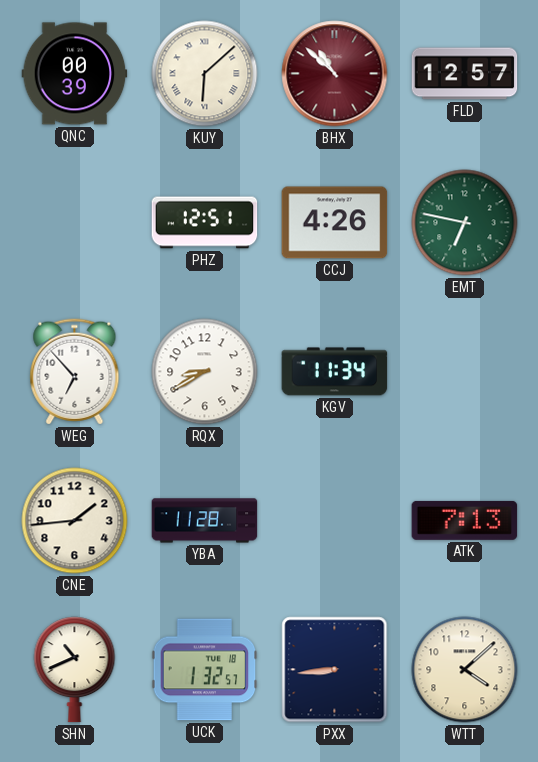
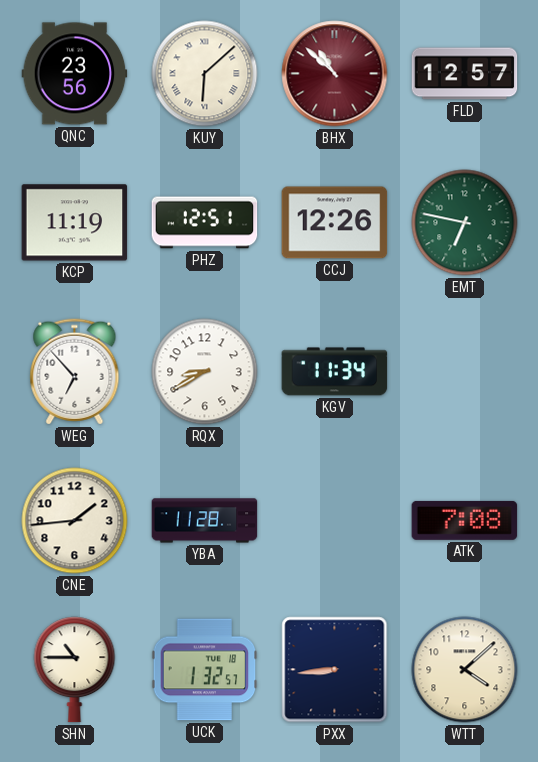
QNC: 00:39 -> 23:56
KCP: none -> 11:19
CCJ: 4:26 -> 12:26
ATK: 7:13 -> 7:08
SHN: 10:41 -> 10:45
